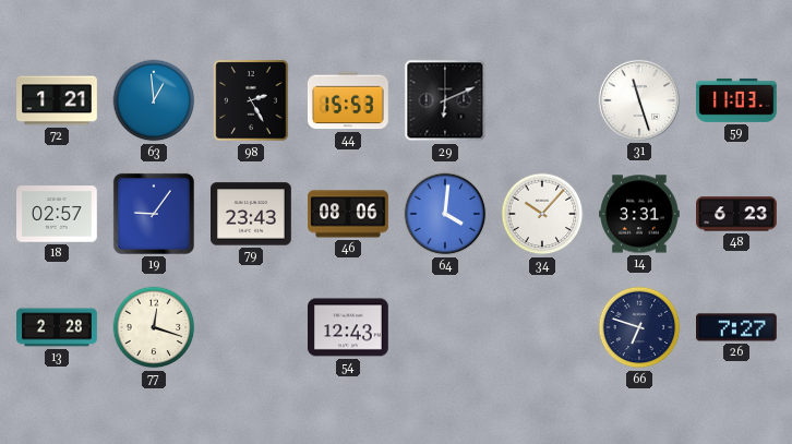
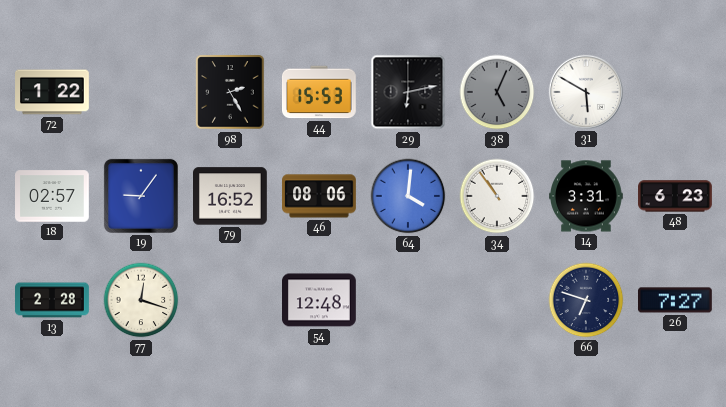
72: 1:21 -> 1:22
63: 12:59 -> none
29: 6:11 -> 6:13
38: none -> 5:04
31: 11:27 -> 5:50
59: 11:03 -> none
79: 23:43 -> 16:52
34: 10:07 -> 10:54
54: 12:43 -> 12:48
